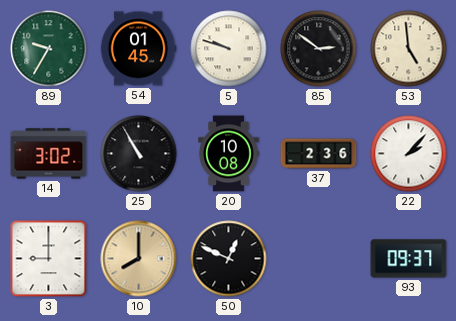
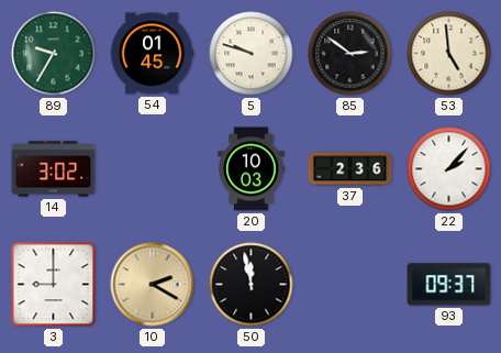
25: 10:55 -> none
20: 10:08 -> 10:03
10: 8:00 -> 2:20
50: 12:49 -> 11:58
